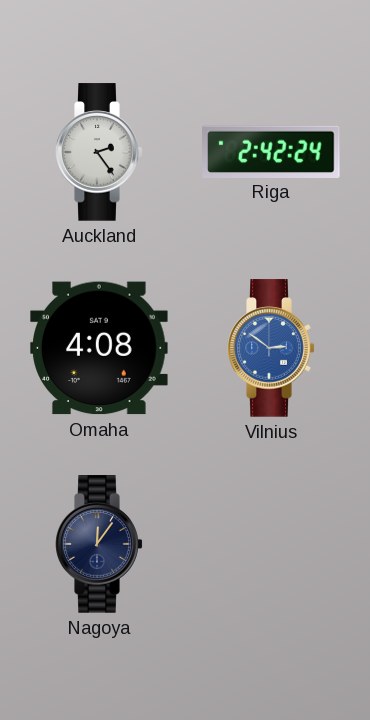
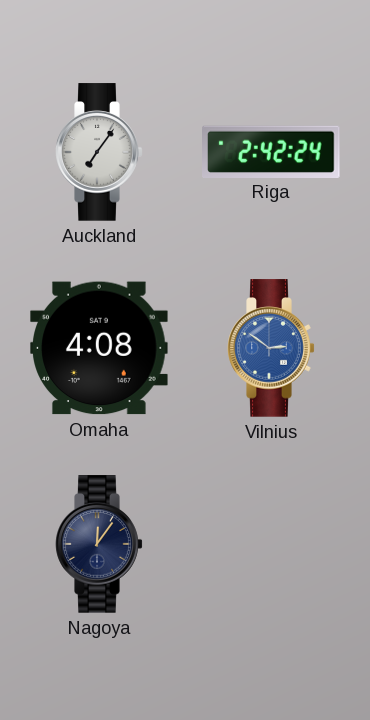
Auckland: 2:24 -> 7:06
